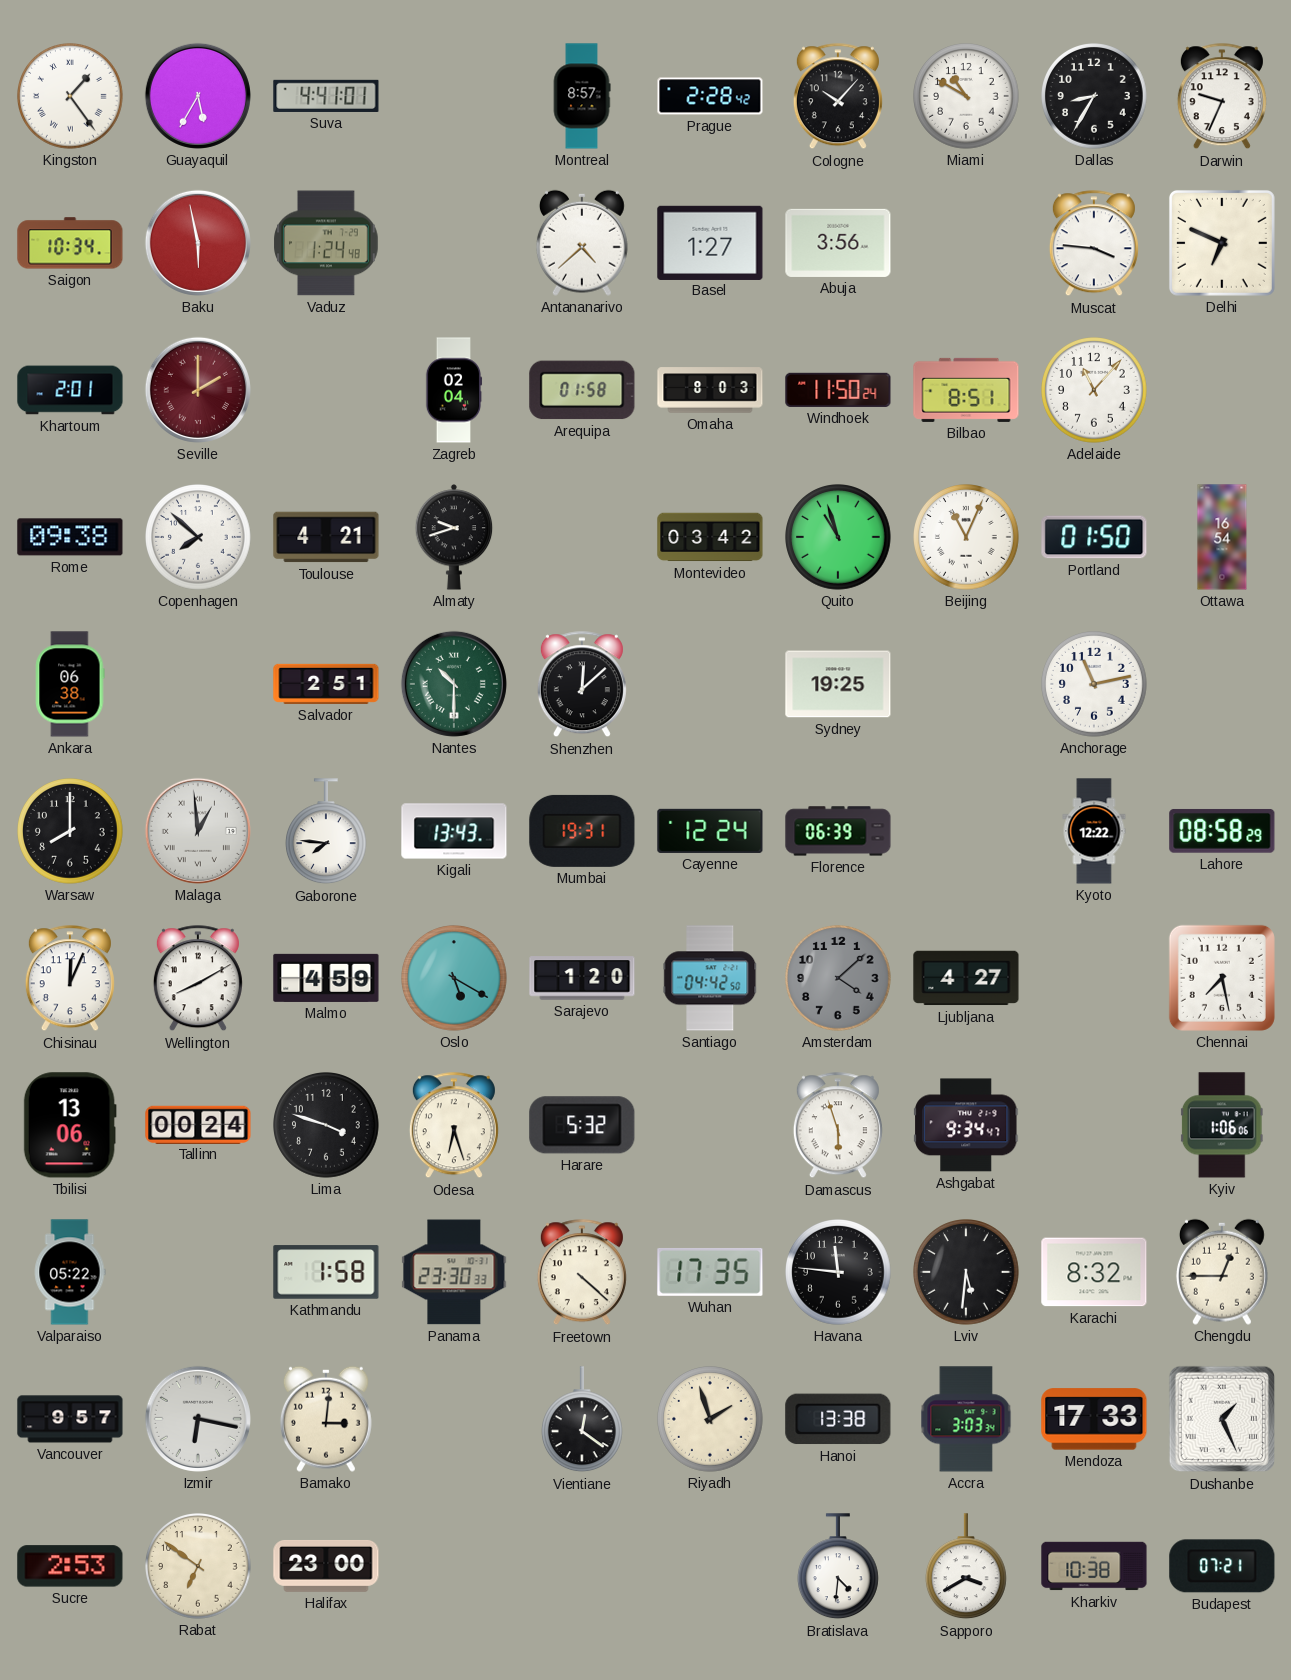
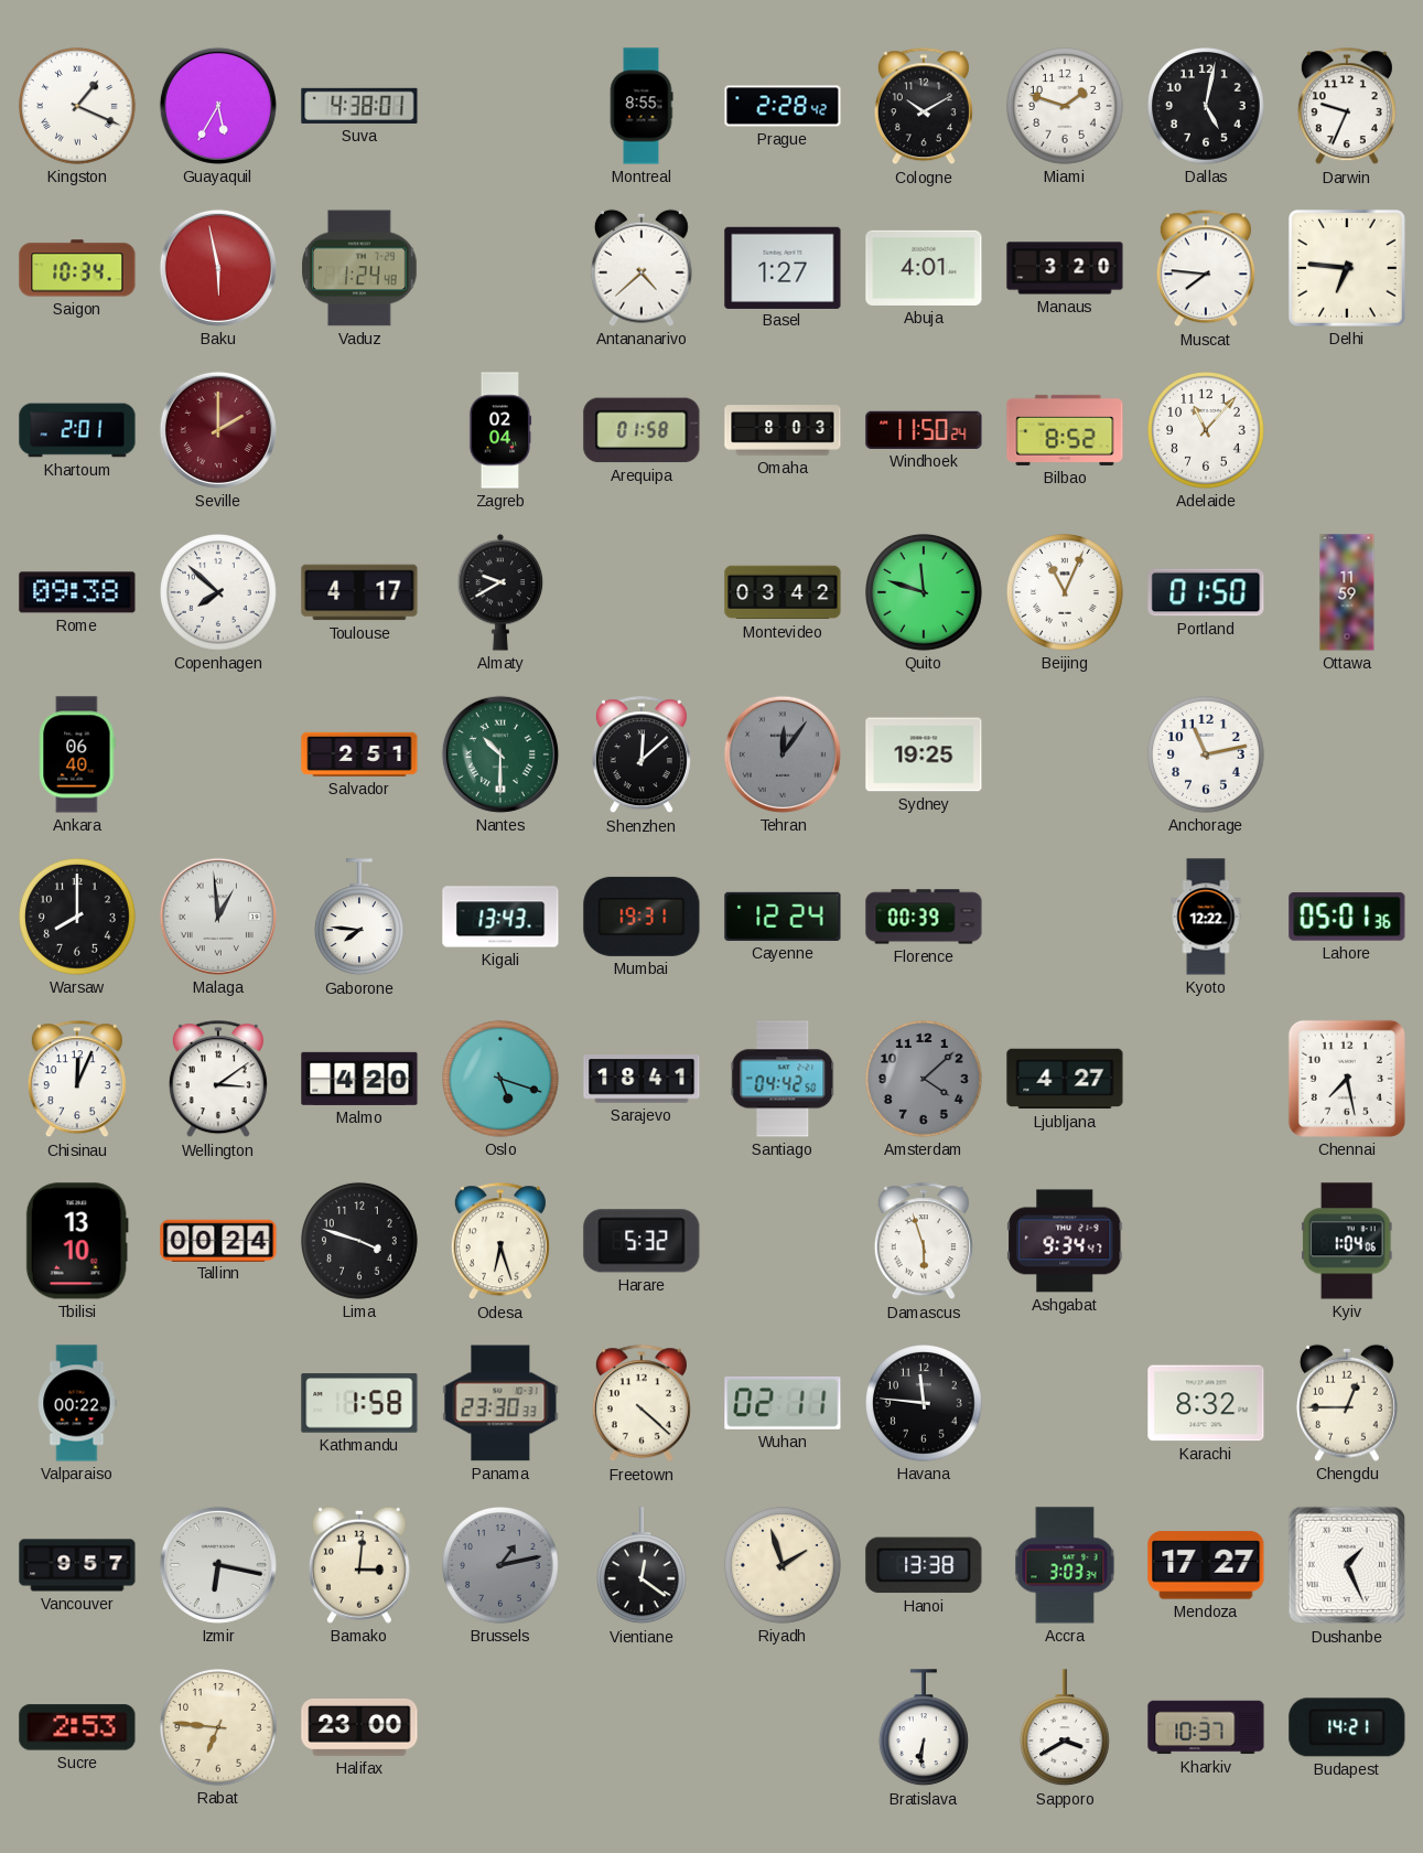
Kingston: 1:24 -> 1:19
Suva: 4:41 -> 4:38
Montreal: 8:57 -> 8:55
Cologne: 10:07 -> 10:10
Miami: 10:50 -> 1:48
Dallas: 8:35 -> 5:02
Abuja: 3:56 -> 4:01
Manaus: none -> 3:20
Muscat: 3:46 -> 7:46
Delhi: 6:49 -> 6:46
Bilbao: 8:51 -> 8:52
Toulouse: 4:21 -> 4:17
Almaty: 9:42 -> 9:40
Quito: 10:57 -> 11:48
Ottawa: 16:54 -> 11:59
Ankara: 06:38 -> 06:40
Tehran: none -> 12:06
Florence: 06:39 -> 00:39
Lahore: 08:58 -> 05:01
Wellington: 8:10 -> 3:09
Malmo: 4:59 -> 4:20
Oslo: 5:20 -> 5:18
Sarajevo: 1:20 -> 18:41
Tbilisi: 13:06 -> 13:10
Kyiv: 1:06 -> 1:04
Valparaiso: 05:22 -> 00:22
Wuhan: 17:35 -> 02:11
Lviv: 5:31 -> none
Brussels: none -> 1:13
Mendoza: 17:33 -> 17:27
Rabat: 6:51 -> 6:46
Bratislava: 4:31 -> 6:31
Kharkiv: 10:38 -> 10:37
Budapest: 07:21 -> 14:21
